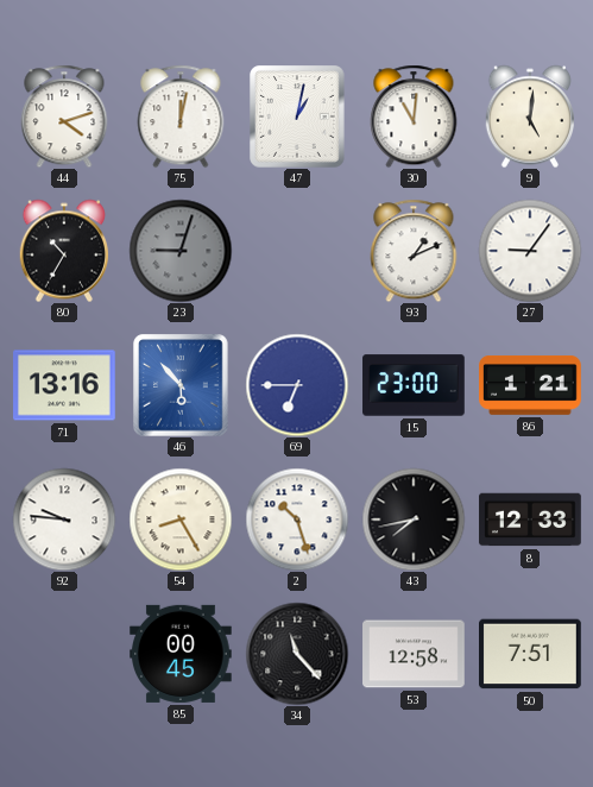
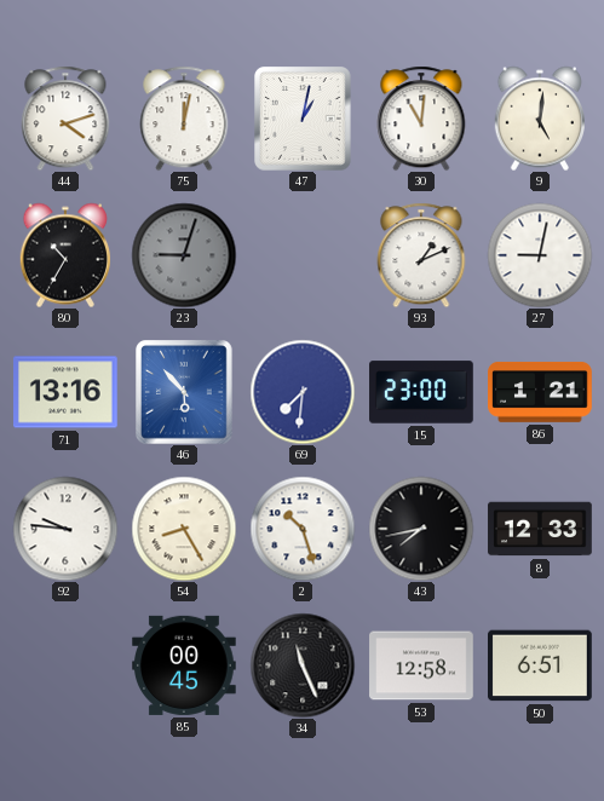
27: 9:06 -> 9:02
69: 6:45 -> 7:31
34: 11:23 -> 11:26
50: 7:51 -> 6:51
